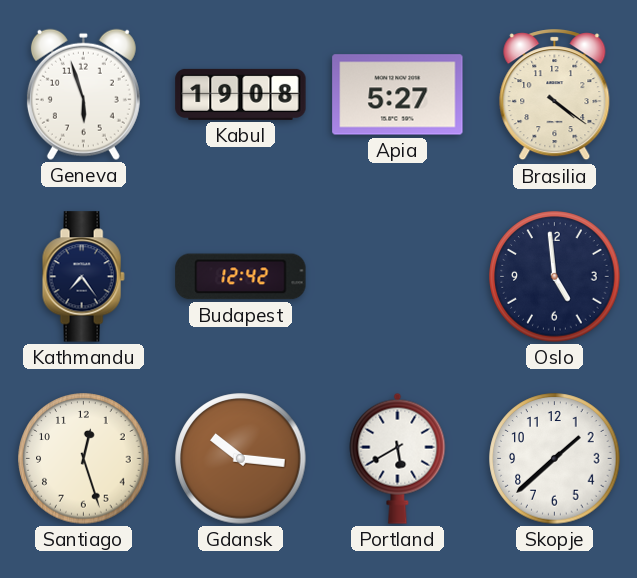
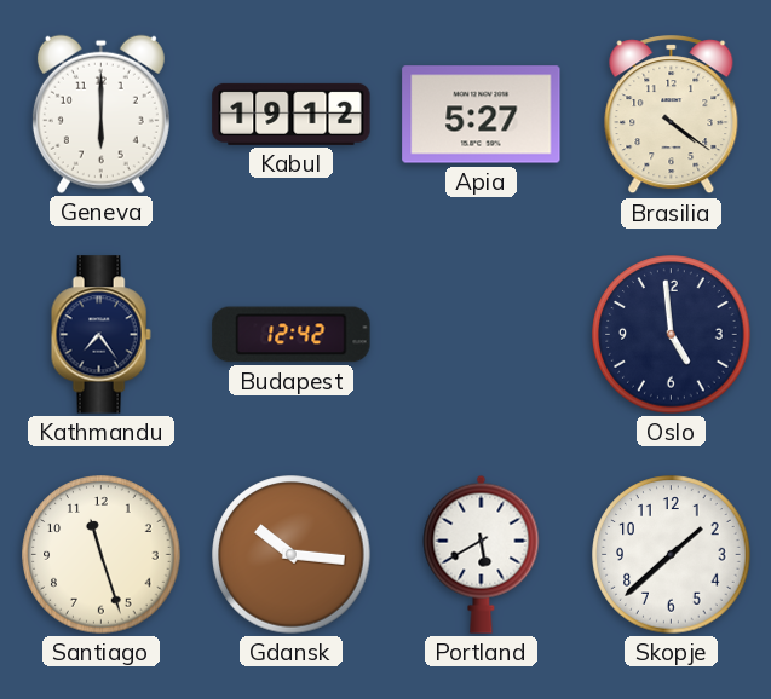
Geneva: 5:57 -> 6:00
Kabul: 19:08 -> 19:12
Santiago: 12:27 -> 11:27
